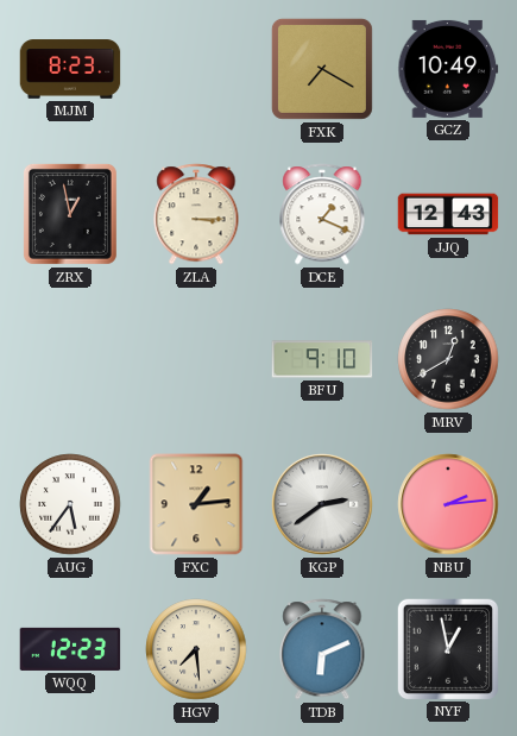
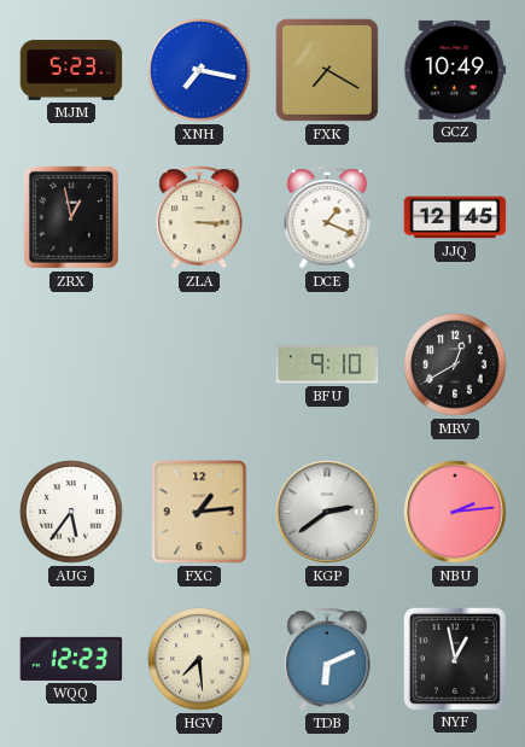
MJM: 8:23 -> 5:23
XNH: none -> 7:17
JJQ: 12:43 -> 12:45
